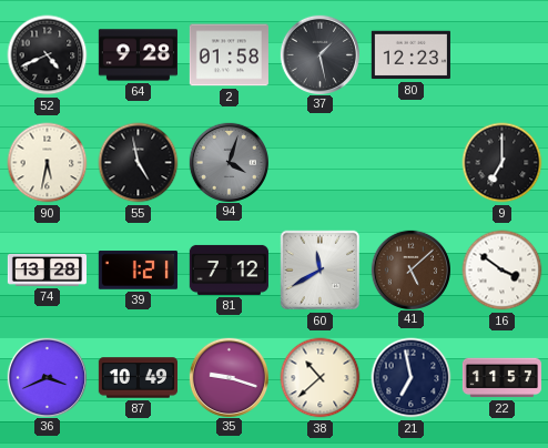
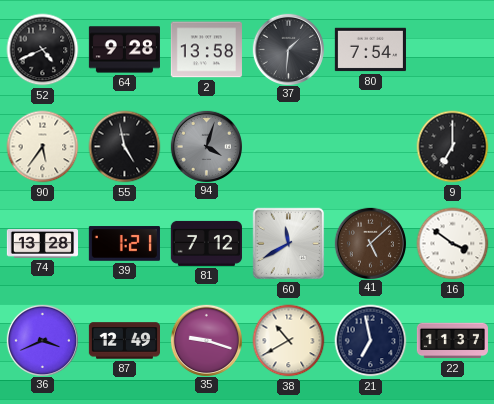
2: 01:58 -> 13:58
37: 1:28 -> 1:31
80: 12:23 -> 7:54
90: 5:32 -> 5:36
87: 10:49 -> 12:49
38: 10:38 -> 10:40
22: 11:57 -> 11:37
